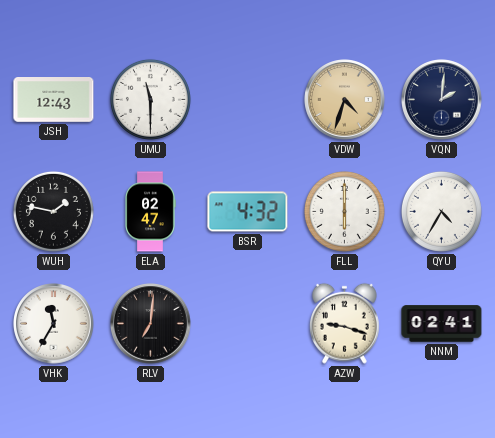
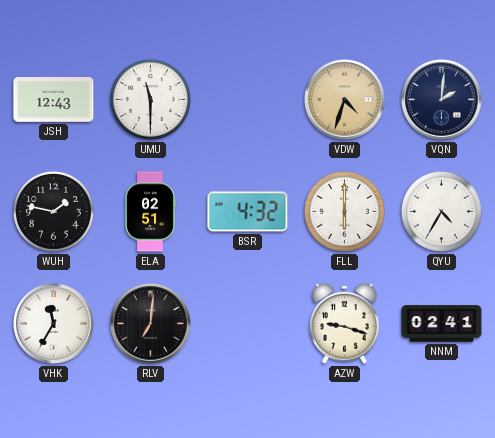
ELA: 02:47 -> 02:51
